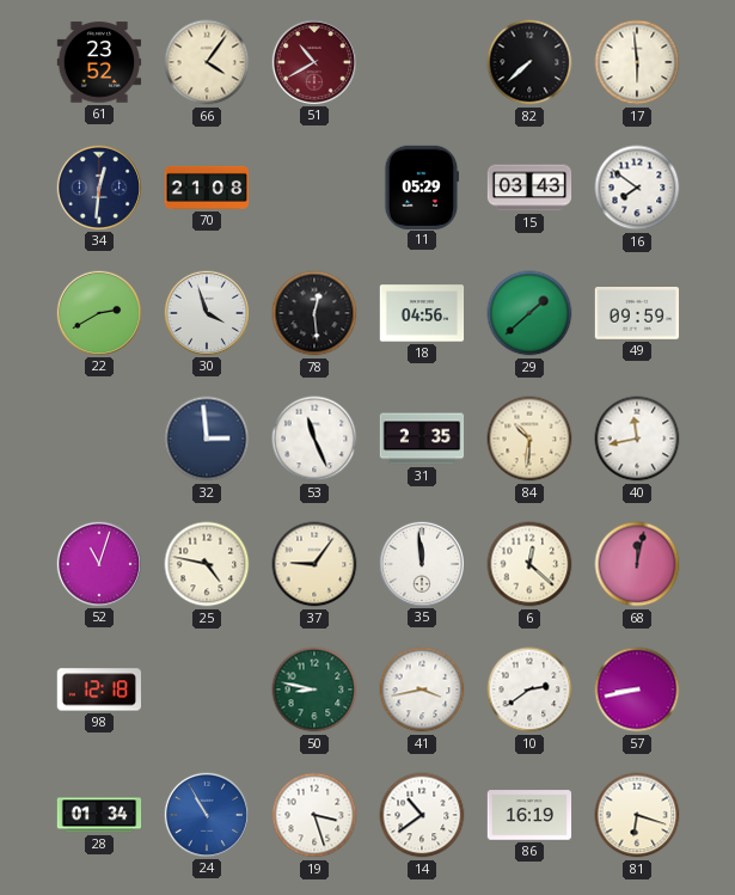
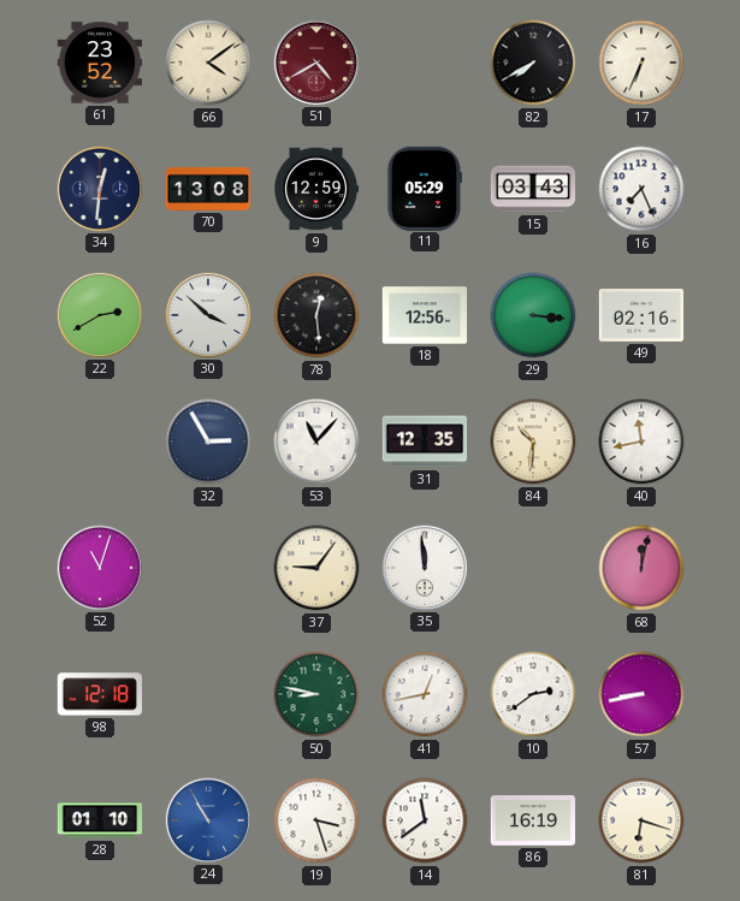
66: 4:06 -> 4:09
51: 10:40 -> 4:40
82: 7:38 -> 7:40
17: 5:59 -> 6:34
70: 21:08 -> 13:08
9: none -> 12:59
16: 7:51 -> 7:26
30: 3:57 -> 3:52
18: 04:56 -> 12:56
29: 1:38 -> 3:16
49: 09:59 -> 02:16
32: 2:59 -> 2:55
53: 11:26 -> 11:07
31: 2:35 -> 12:35
25: 4:47 -> none
6: 12:22 -> none
41: 3:43 -> 12:43
28: 01:34 -> 01:10
14: 10:39 -> 11:39
